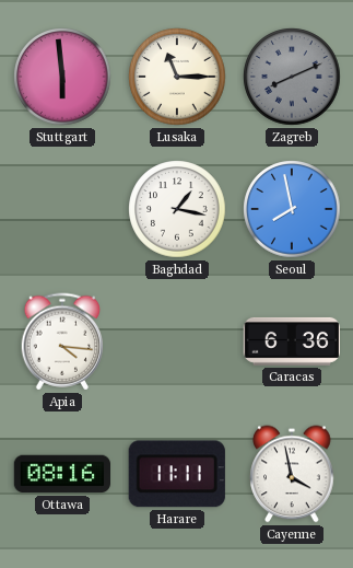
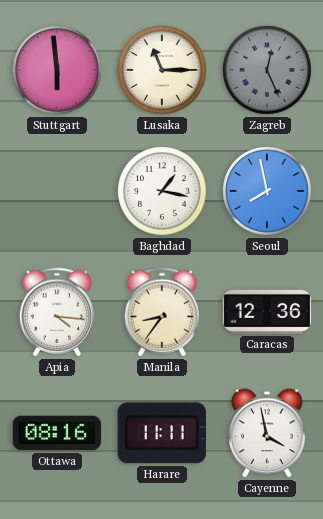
Zagreb: 8:11 -> 12:26
Manila: none -> 8:36
Caracas: 6:36 -> 12:36
